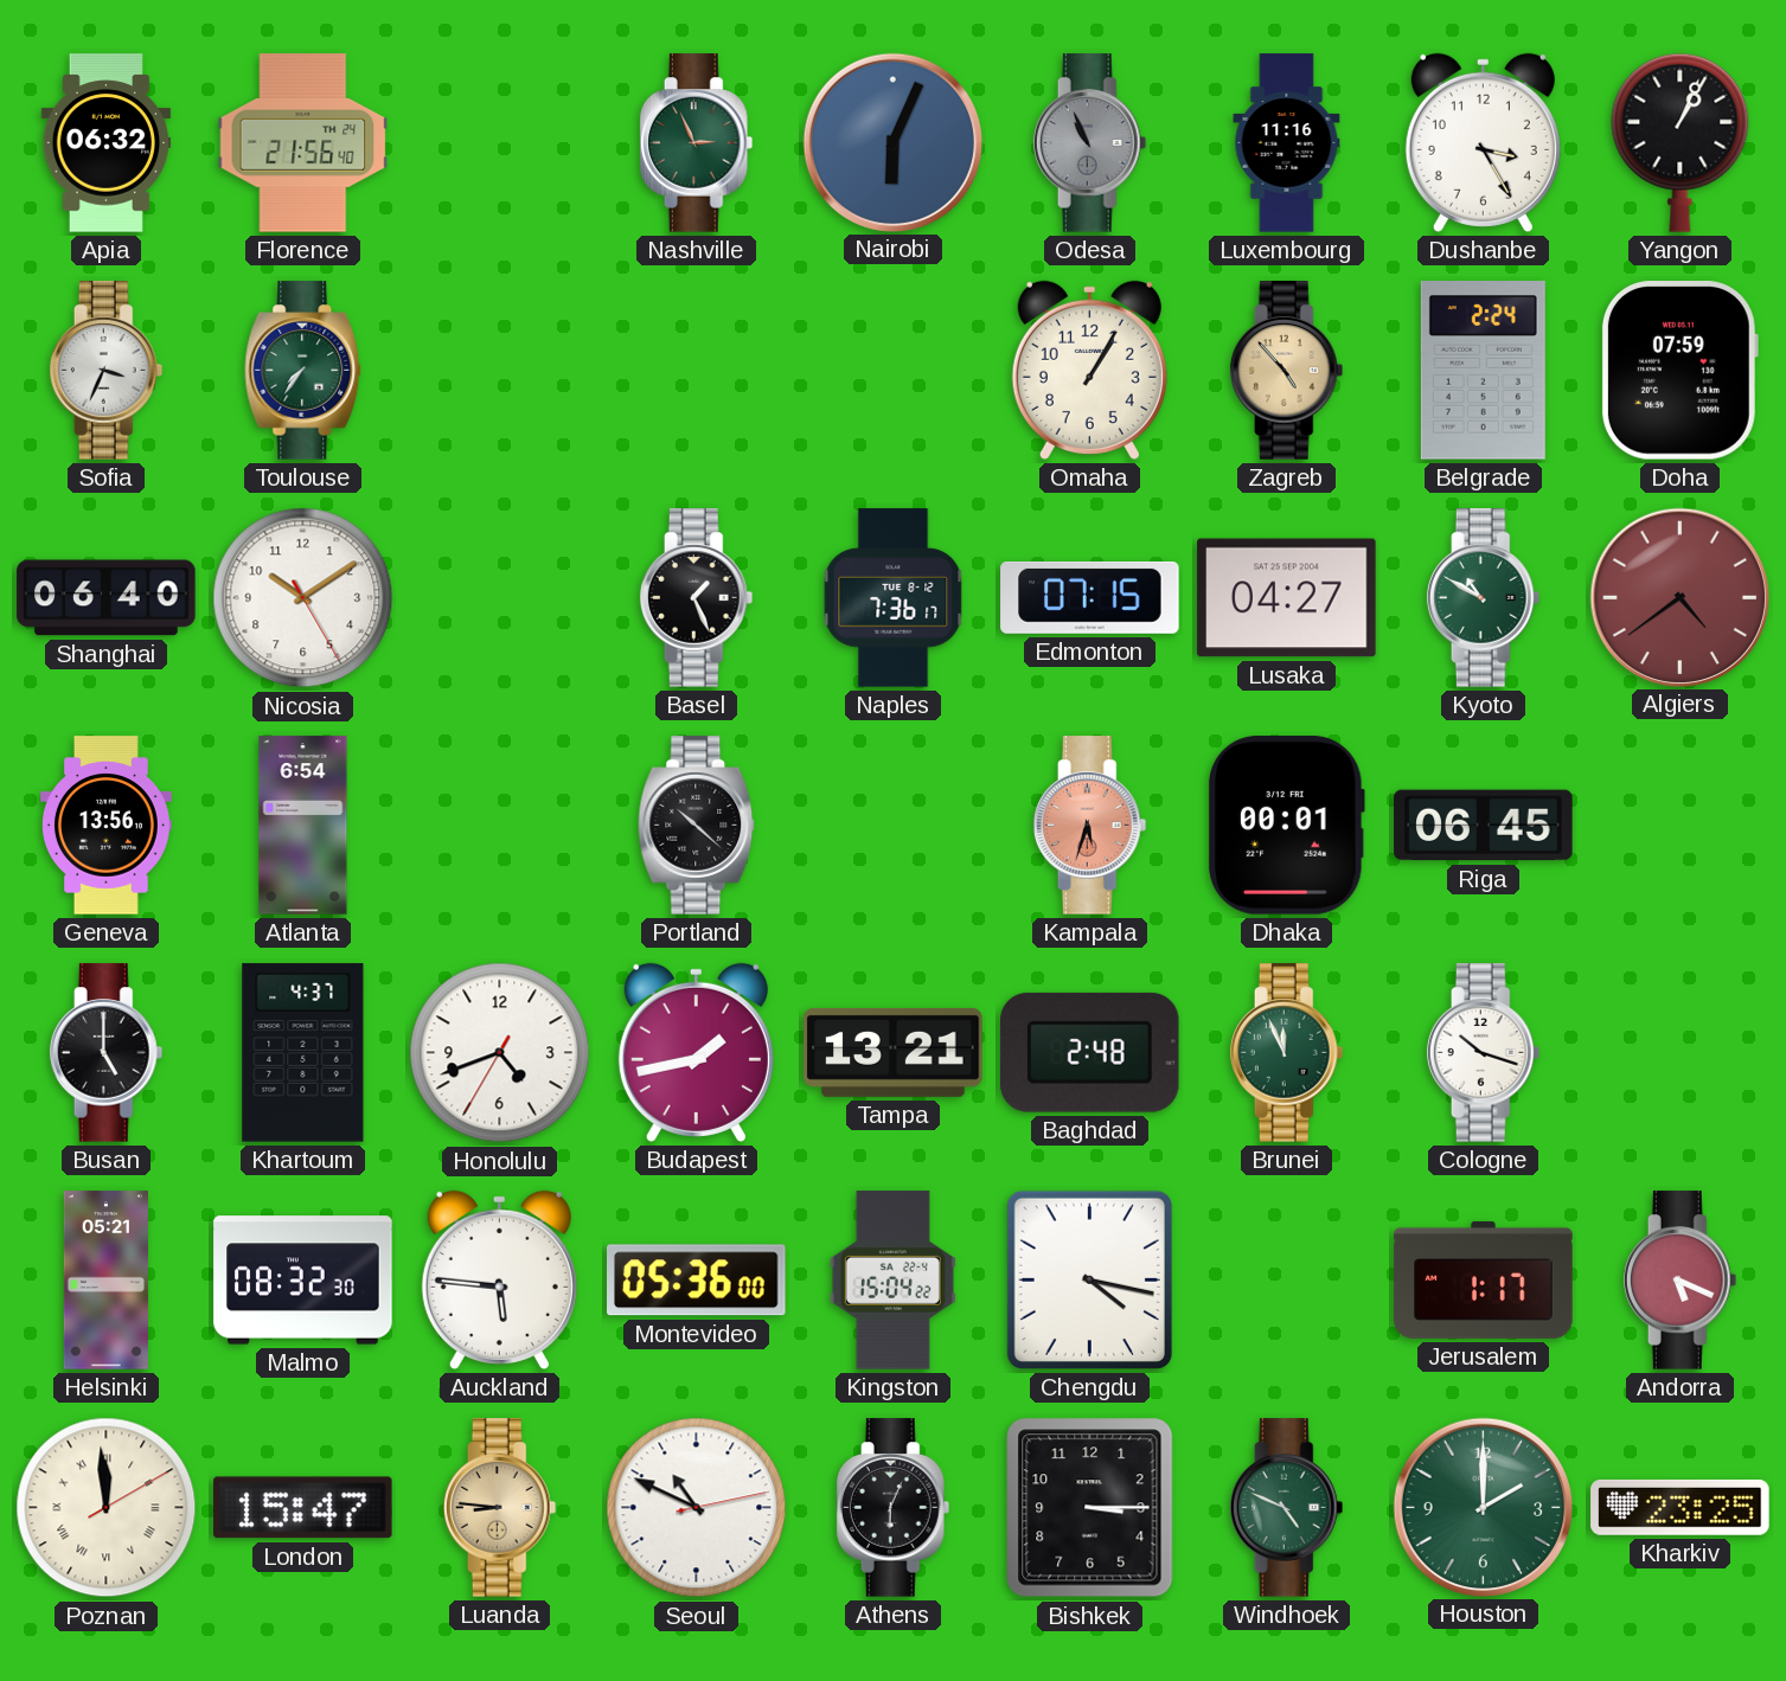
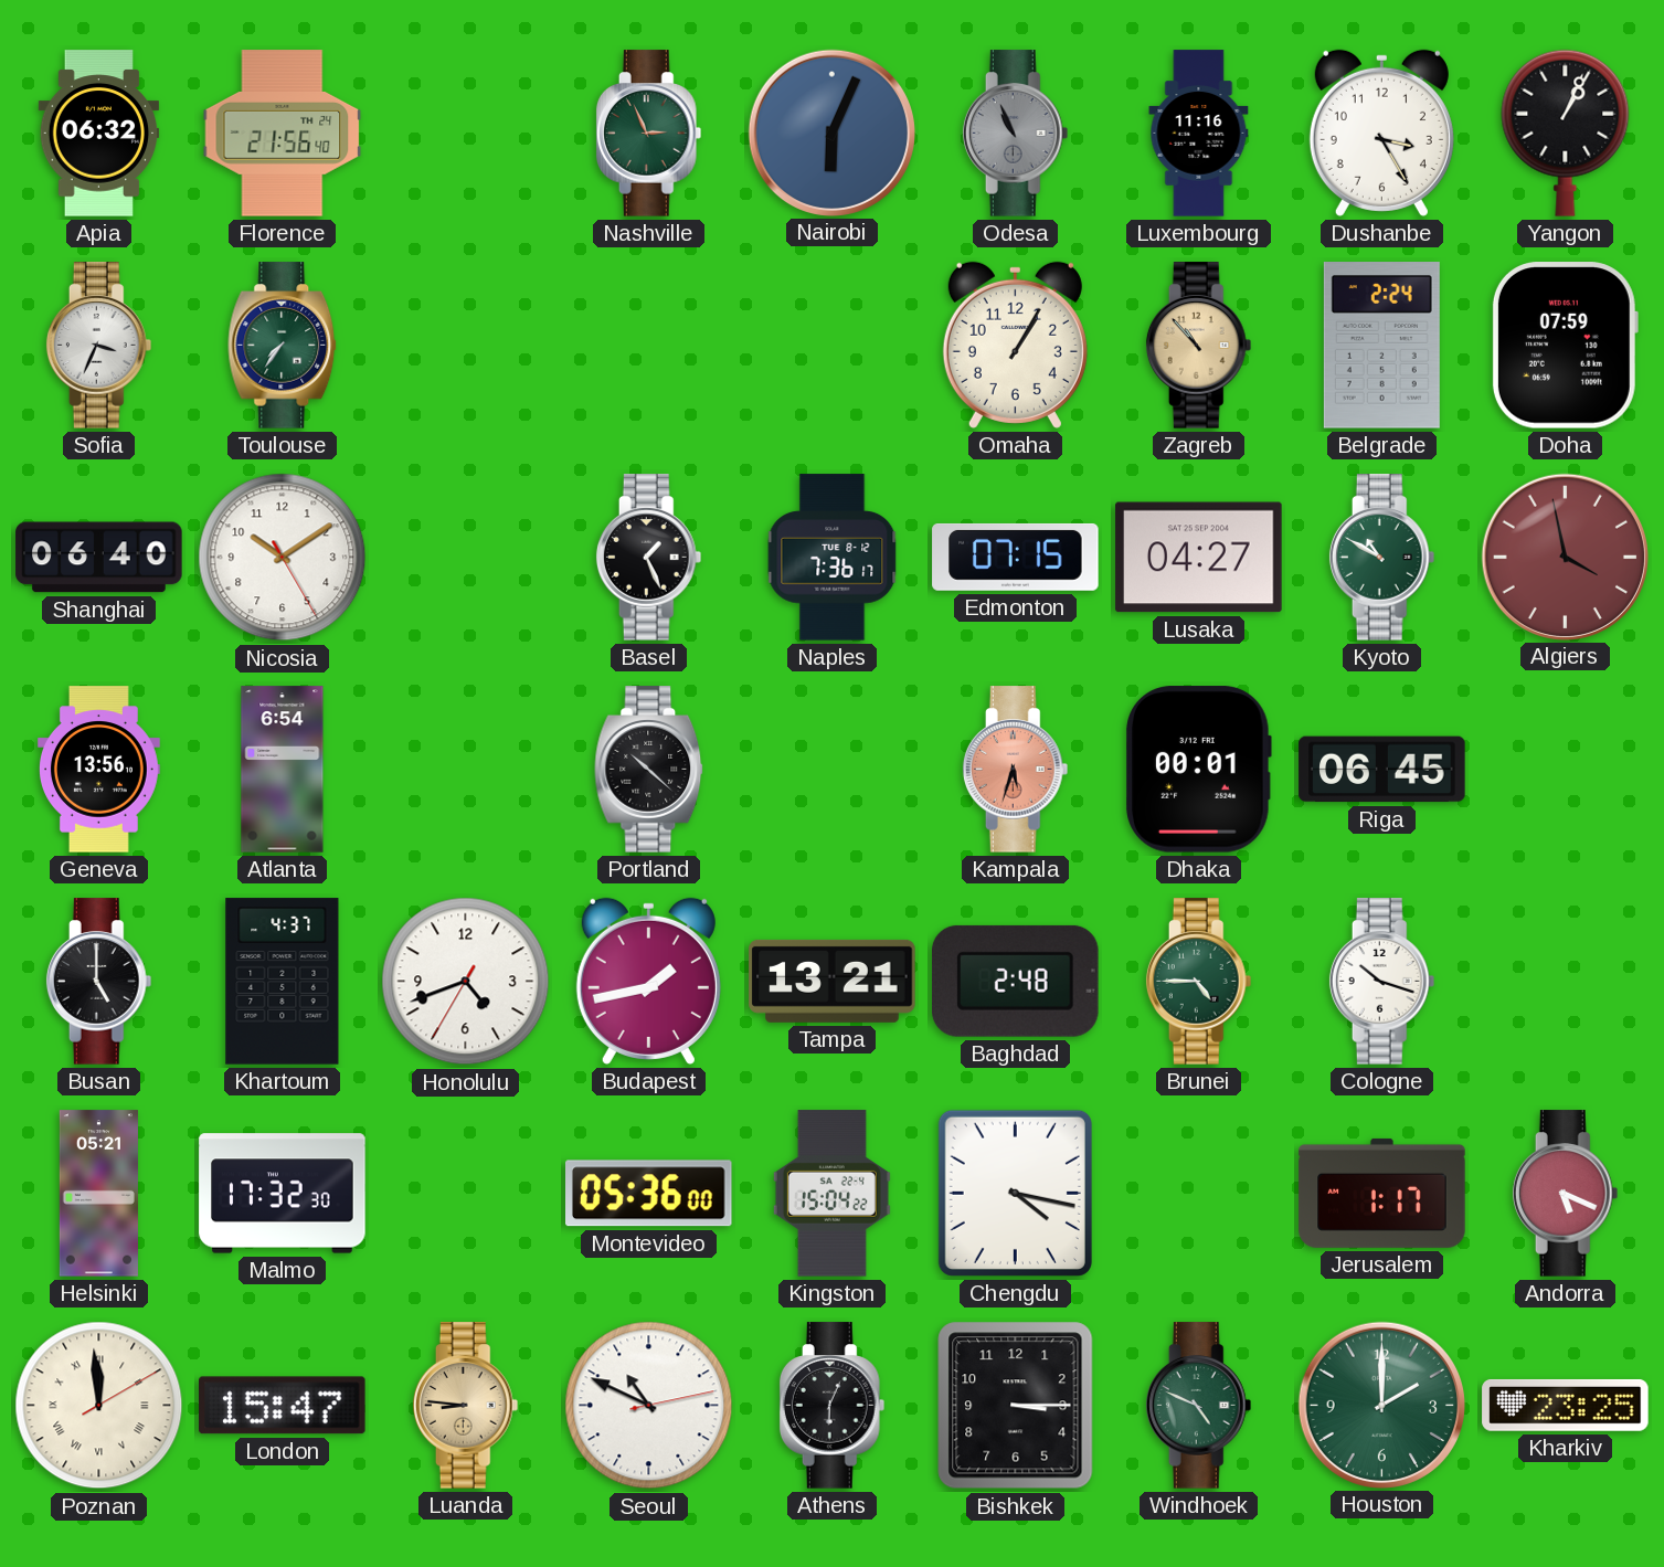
Zagreb: 4:53 -> 10:53
Algiers: 4:39 -> 3:58
Brunei: 11:56 -> 4:45
Malmo: 08:32 -> 17:32
Auckland: 5:46 -> none
